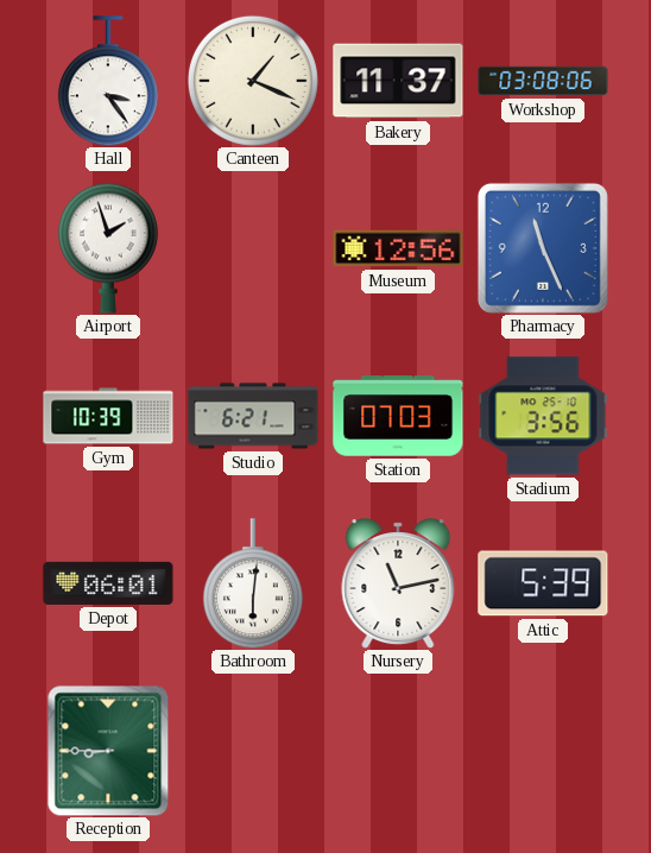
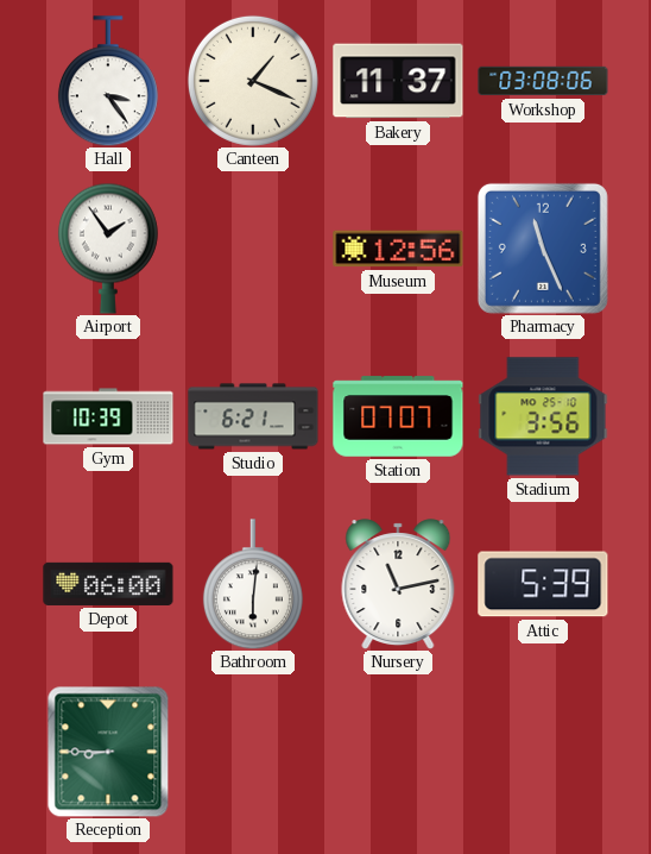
Airport: 1:57 -> 1:54
Station: 07:03 -> 07:07
Depot: 06:01 -> 06:00
